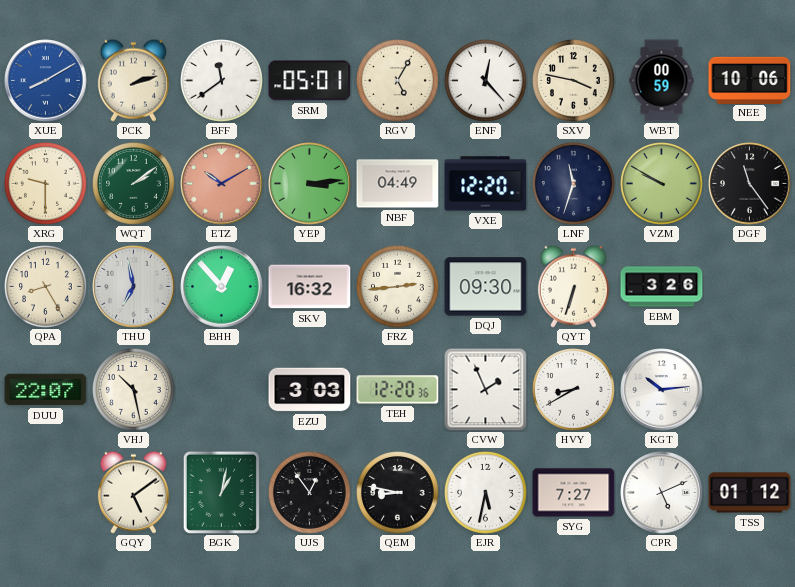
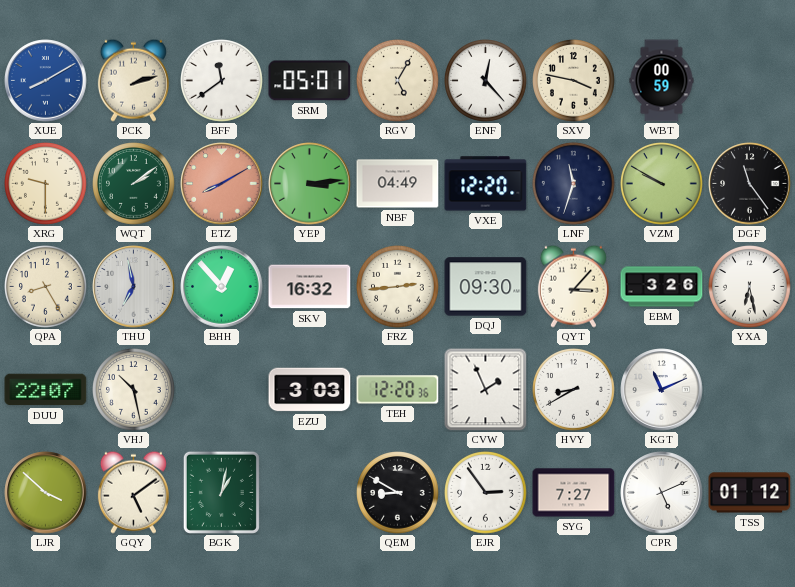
NEE: 10:06 -> none
ETZ: 10:10 -> 8:10
QYT: 6:33 -> 3:07
YXA: none -> 6:28
KGT: 10:14 -> 11:11
LJR: none -> 3:52
UJS: 12:54 -> none
QEM: 8:47 -> 8:50
EJR: 5:32 -> 2:54
